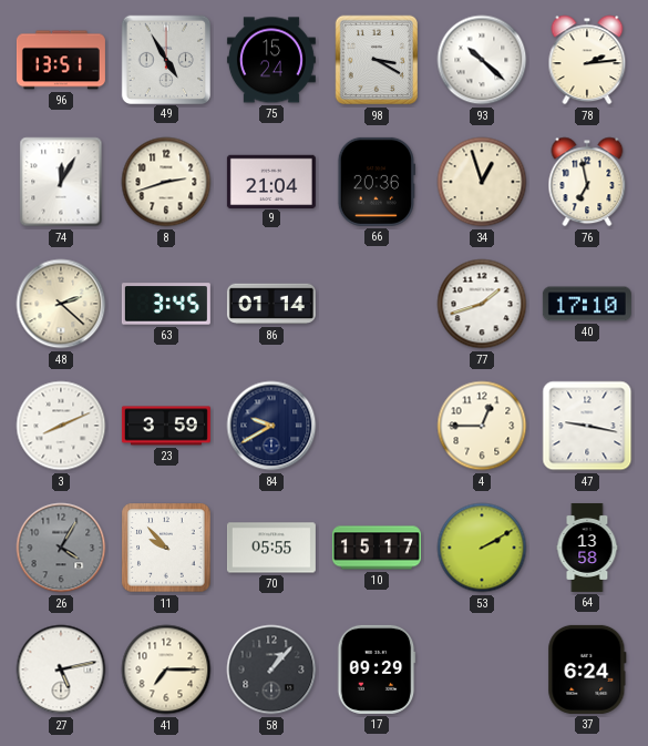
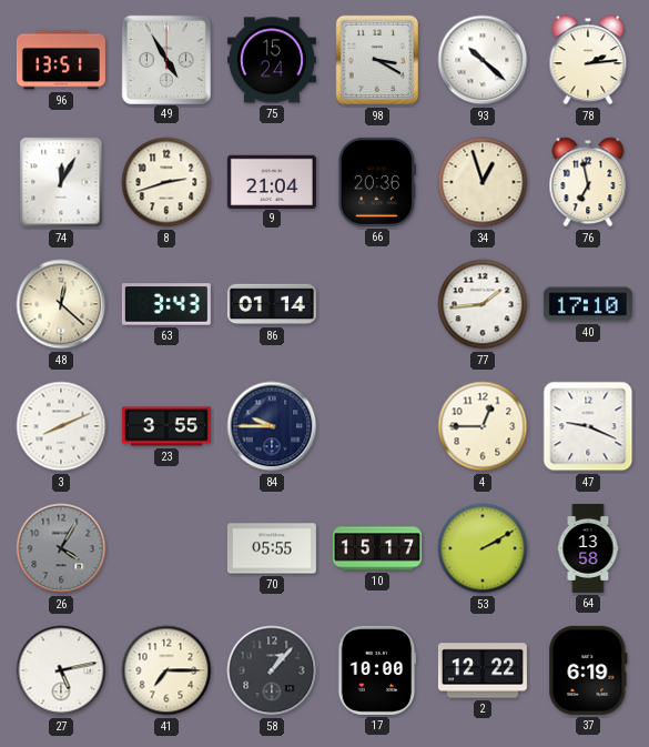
48: 2:22 -> 12:22
63: 3:45 -> 3:43
77: 1:42 -> 1:44
23: 3:59 -> 3:55
84: 9:40 -> 9:45
47: 9:17 -> 9:19
11: 9:53 -> none
17: 09:29 -> 10:00
2: none -> 12:22
37: 6:24 -> 6:19
